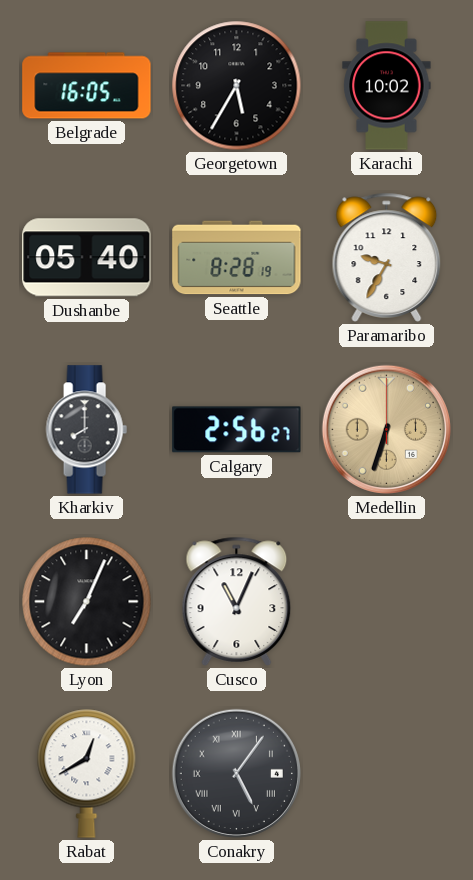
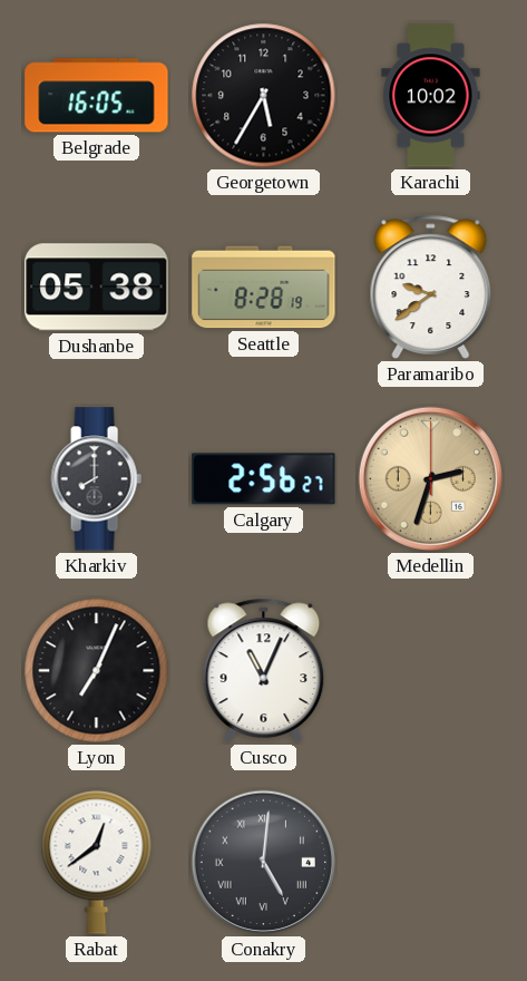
Dushanbe: 05:40 -> 05:38
Paramaribo: 9:35 -> 9:39
Medellin: 6:33 -> 2:33
Rabat: 12:40 -> 12:39
Conakry: 5:06 -> 5:01
